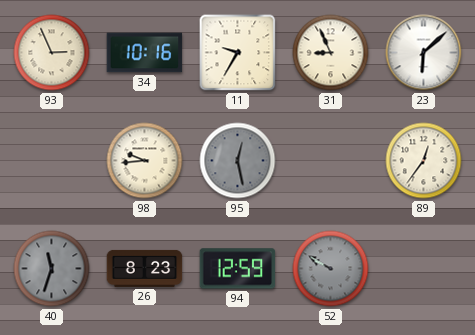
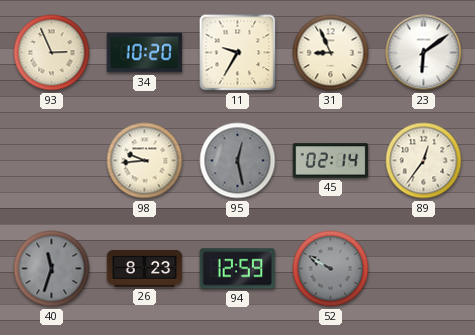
34: 10:16 -> 10:20
23: 6:08 -> 6:09
45: none -> 02:14
